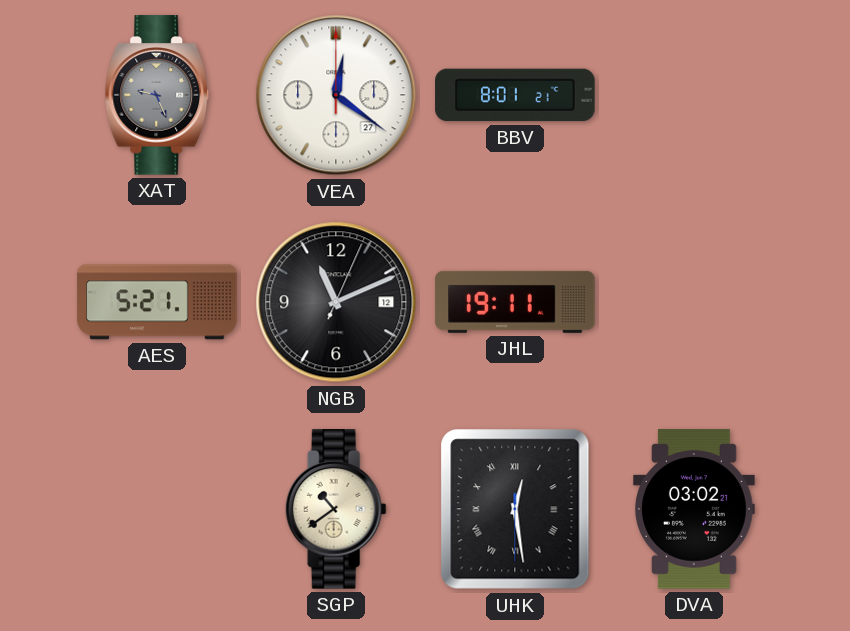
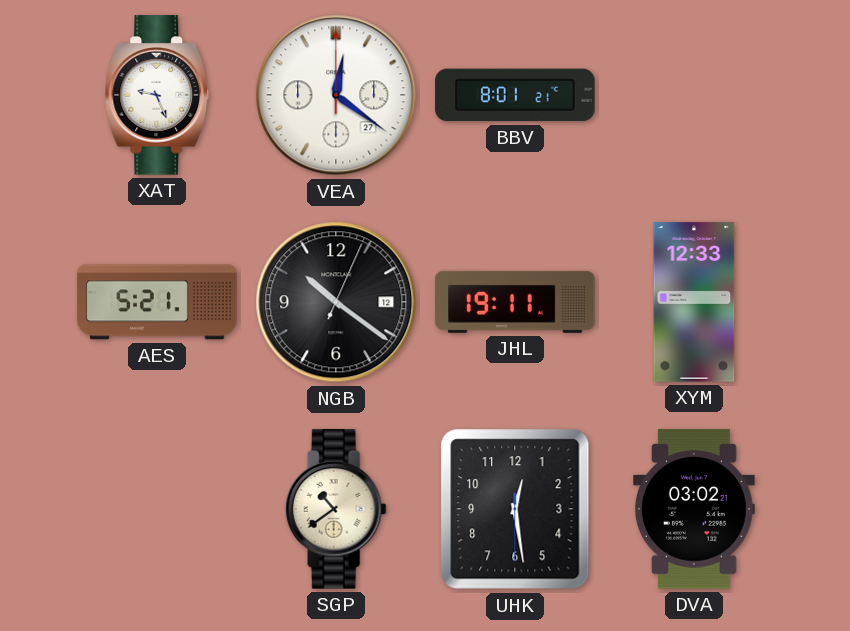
XAT dial: grey -> white
NGB: 11:11 -> 10:21
XYM: none -> 12:33
UHK numerals: Roman -> Arabic
